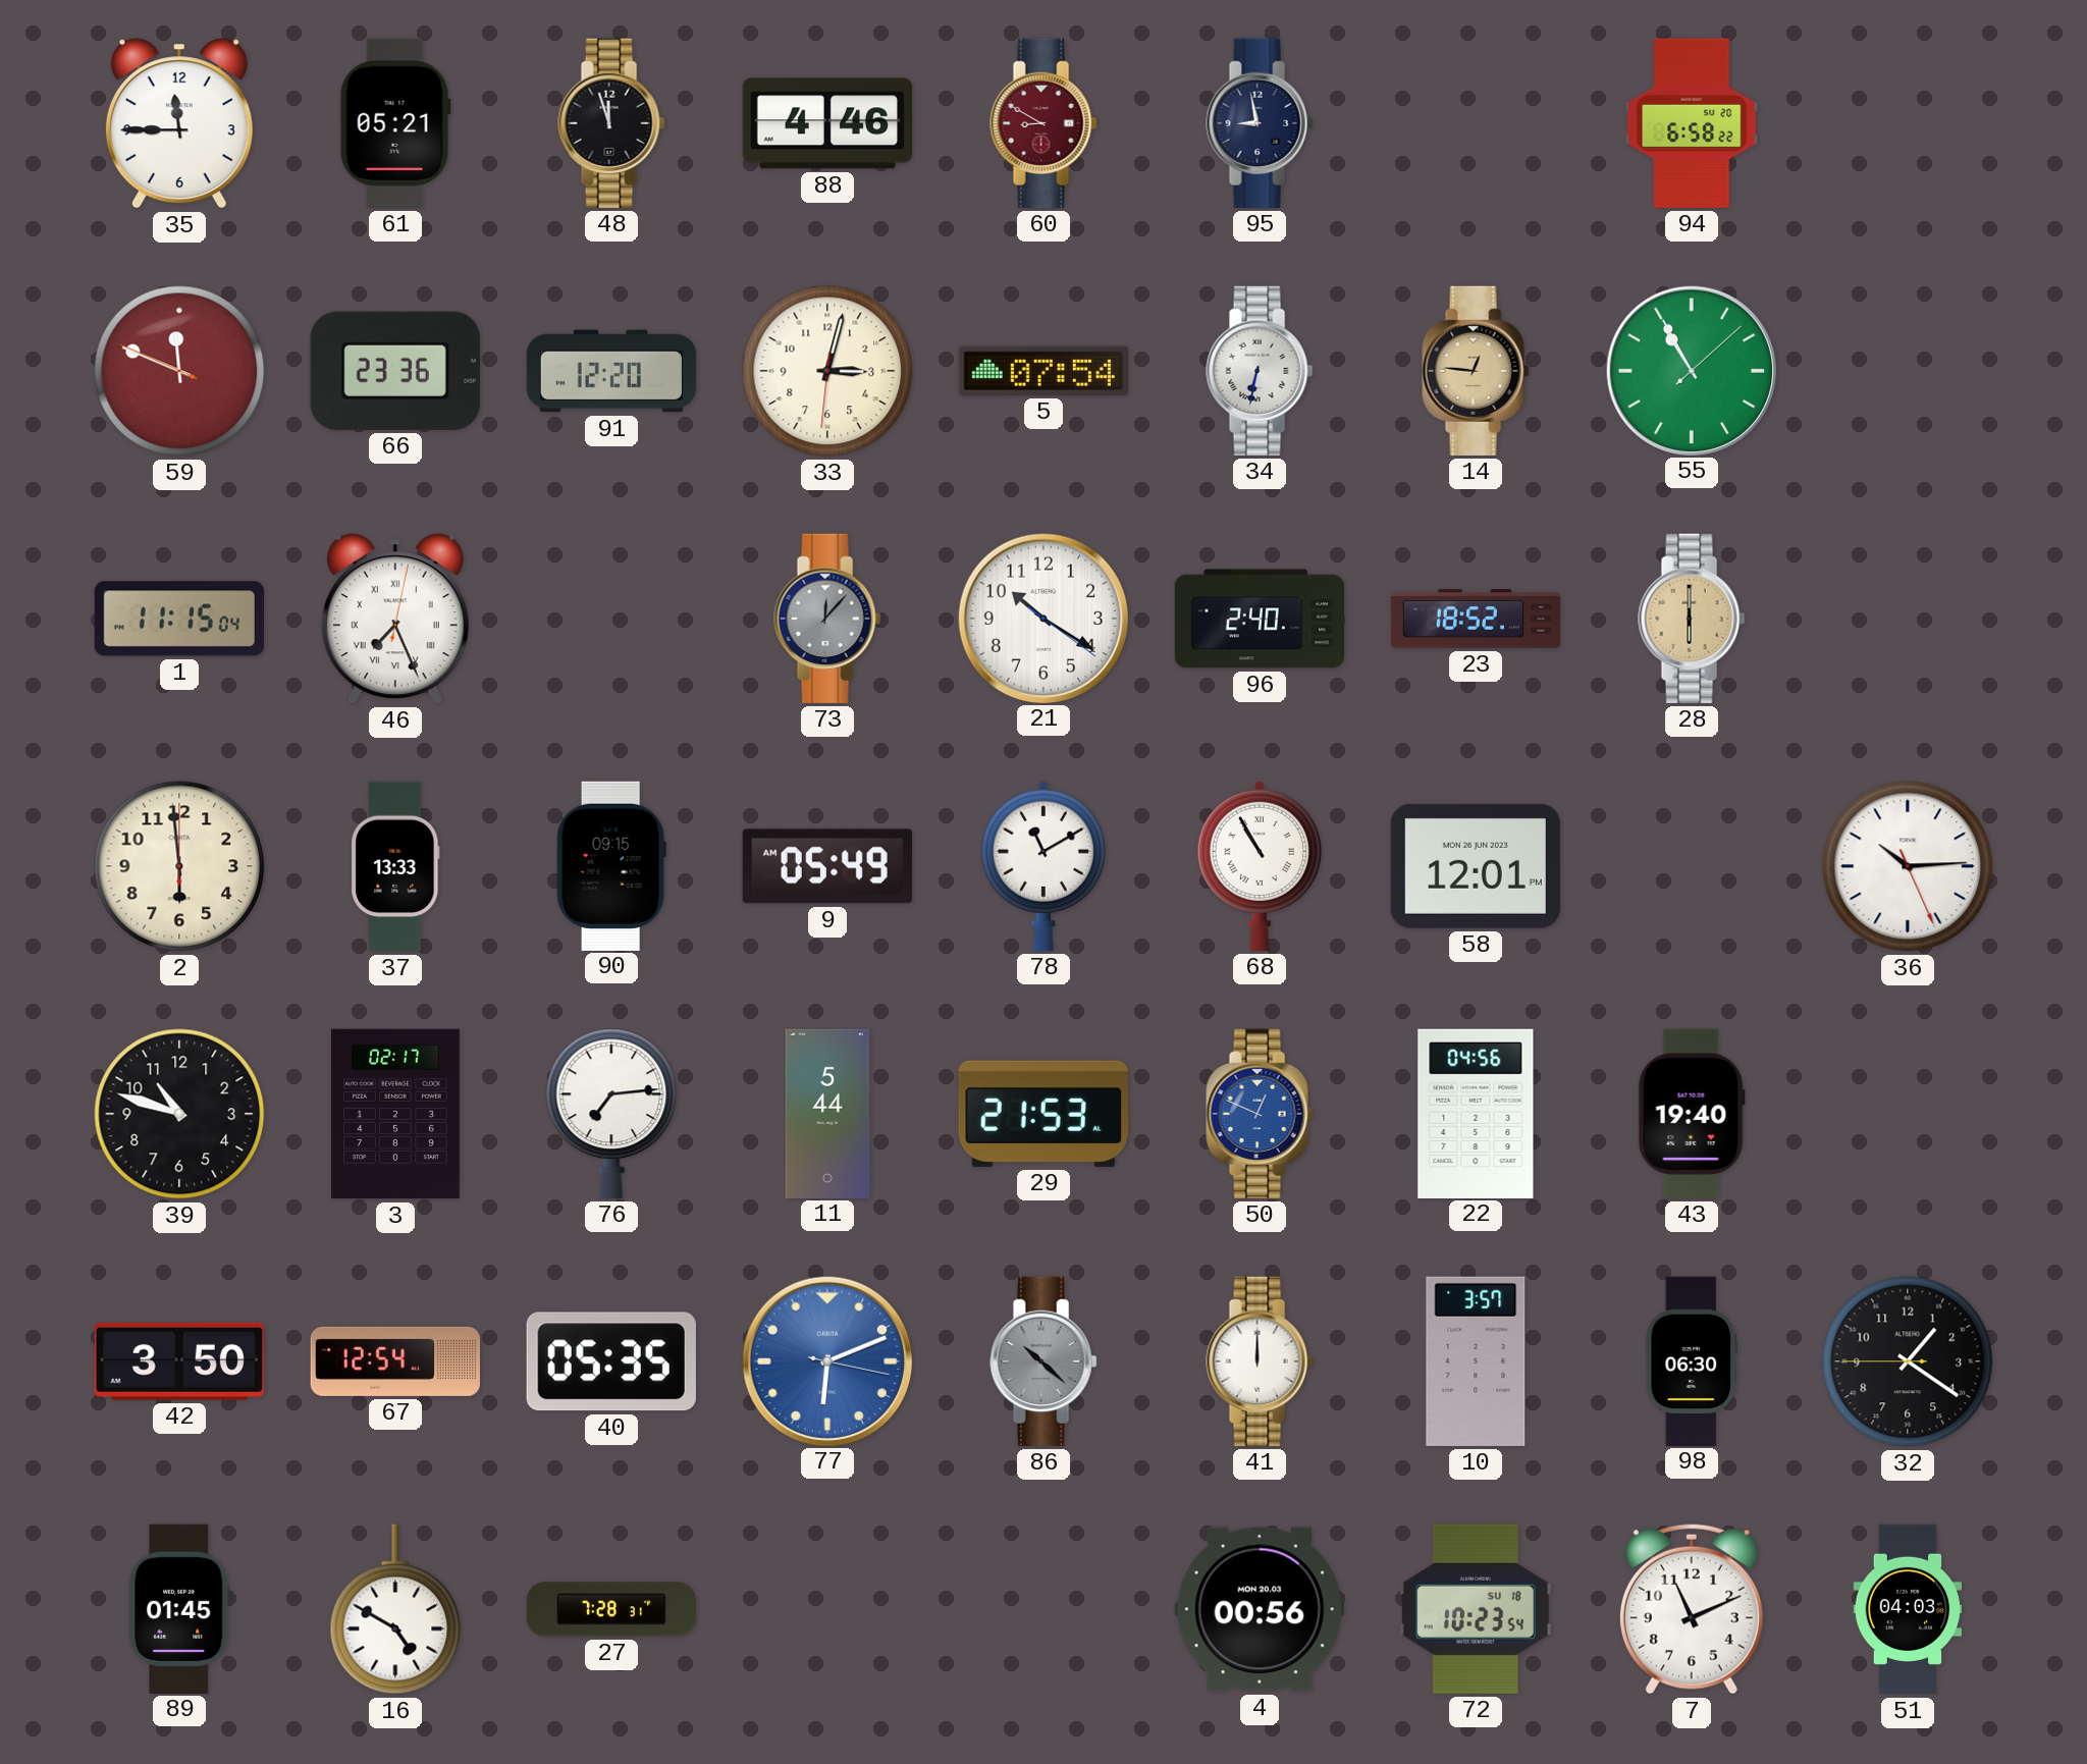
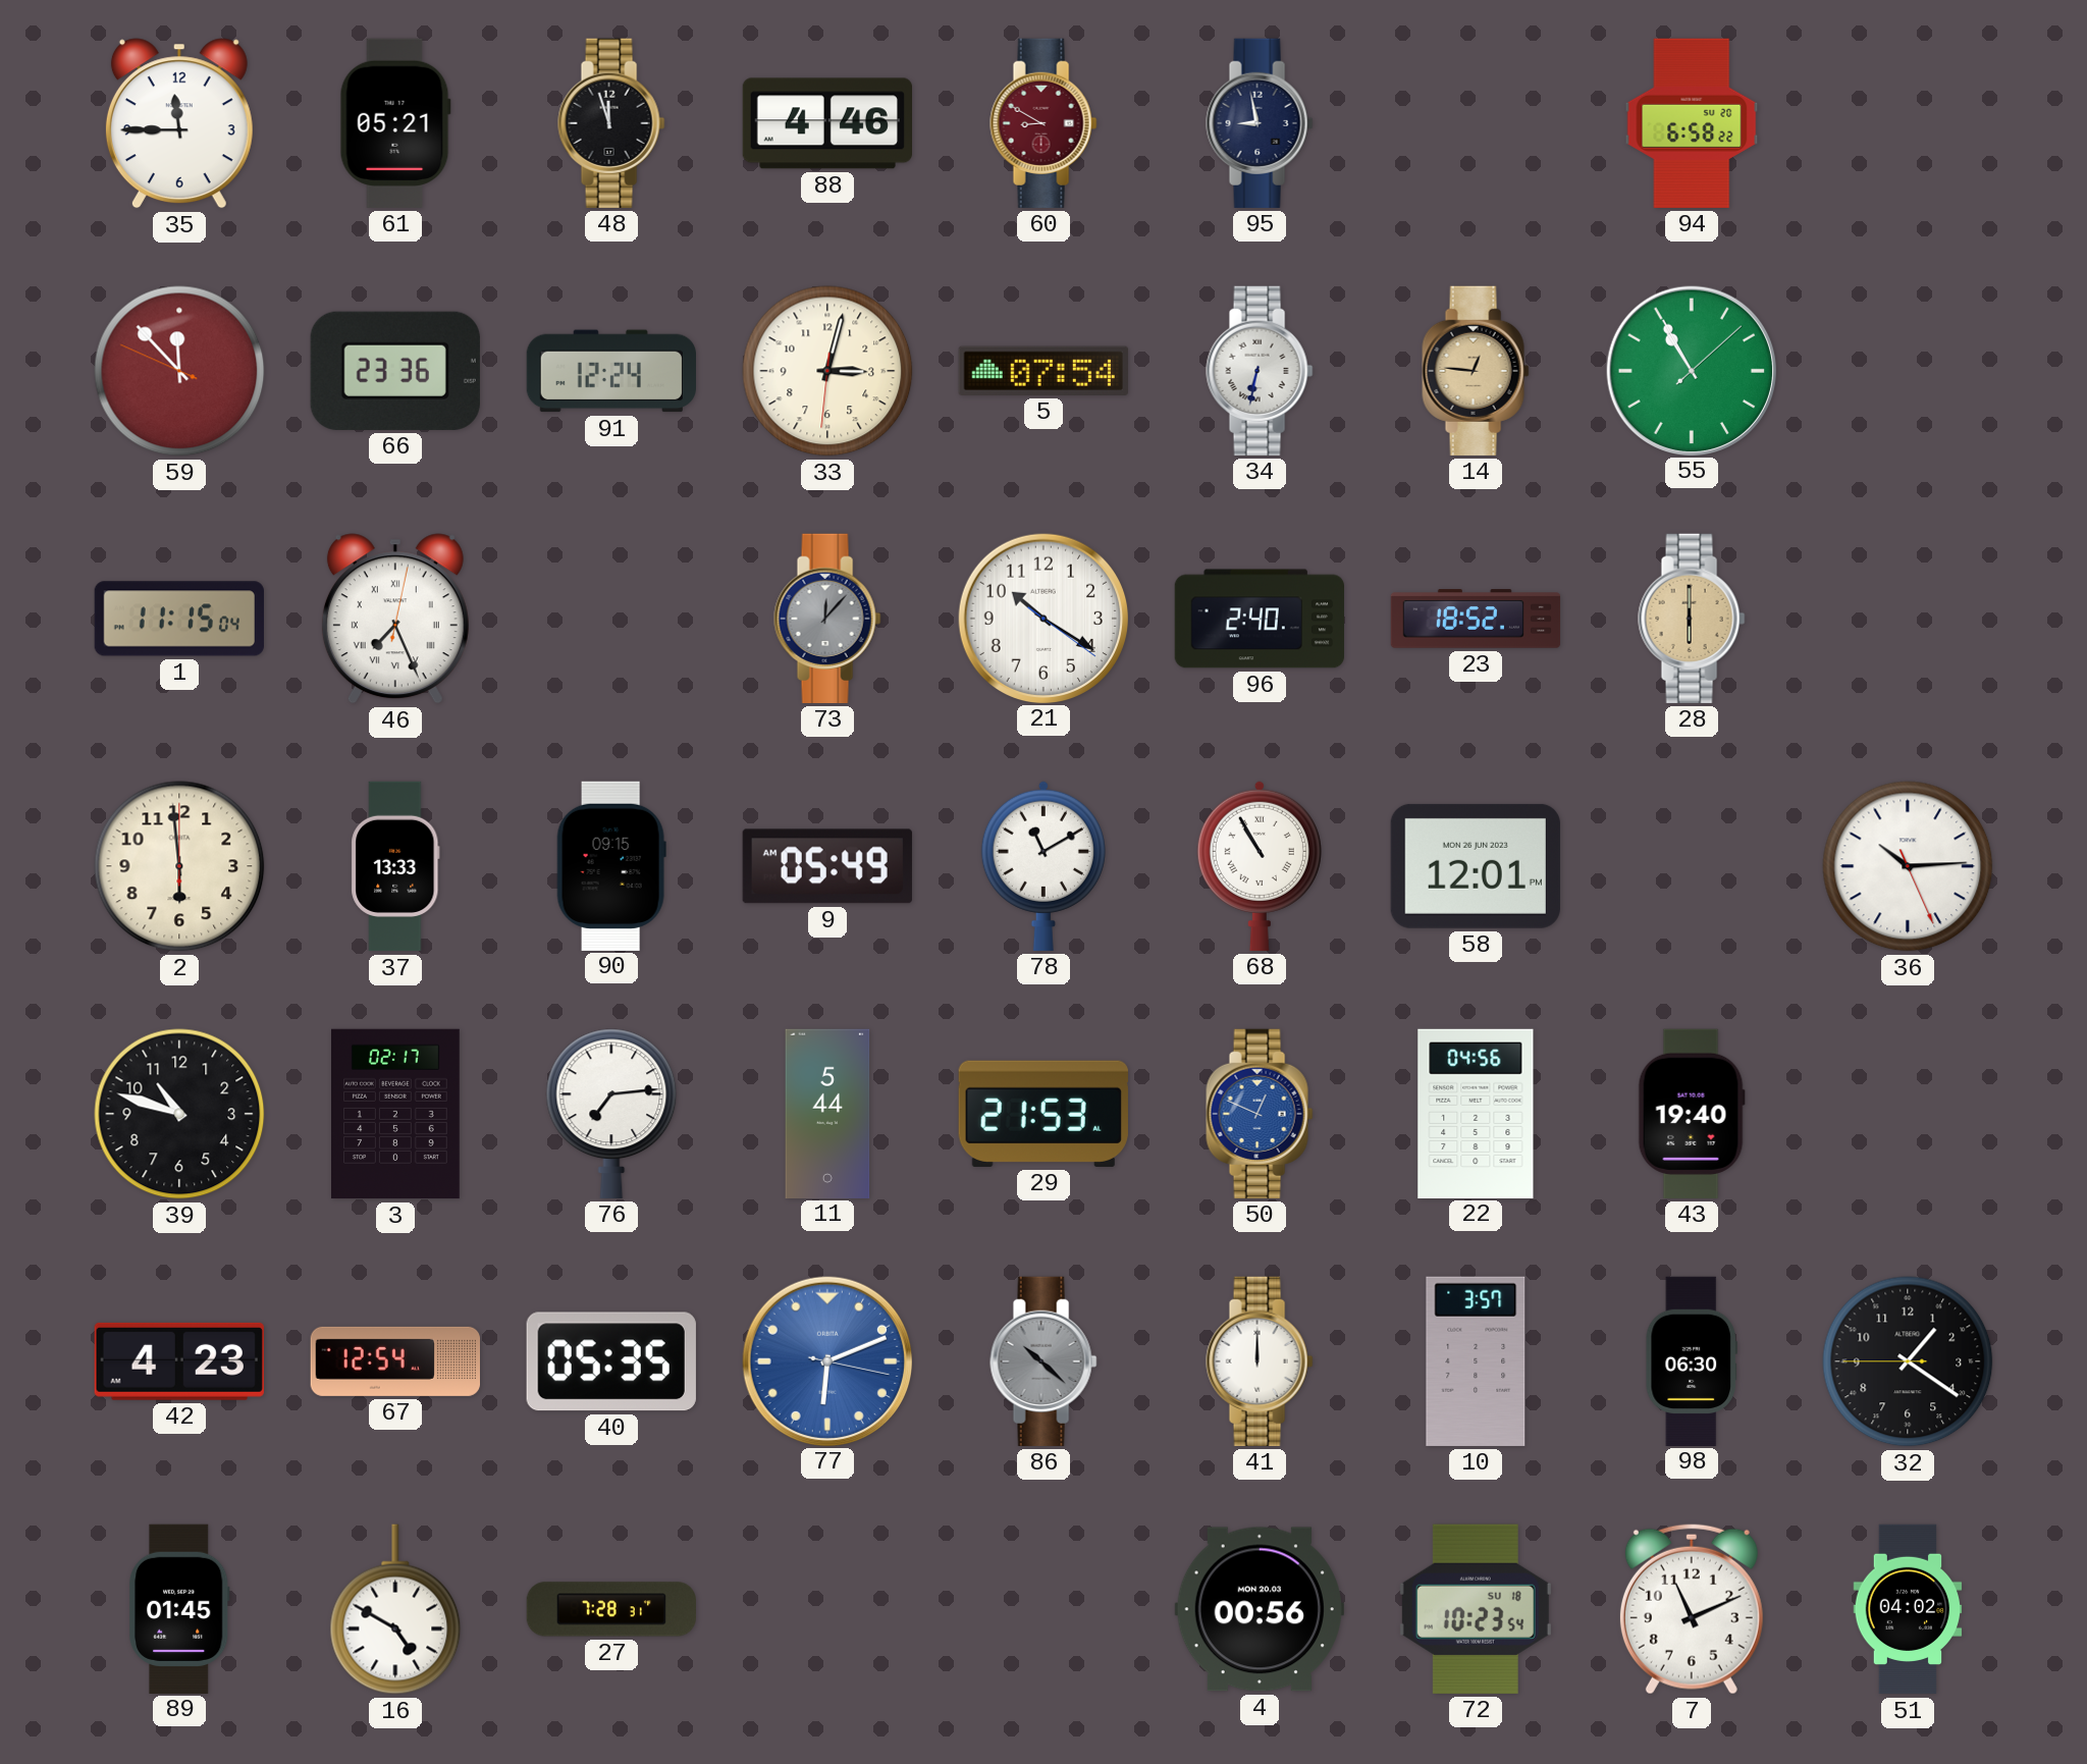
59: 11:48 -> 11:52
91: 12:20 -> 12:24
42: 3:50 -> 4:23
51: 04:03 -> 04:02
